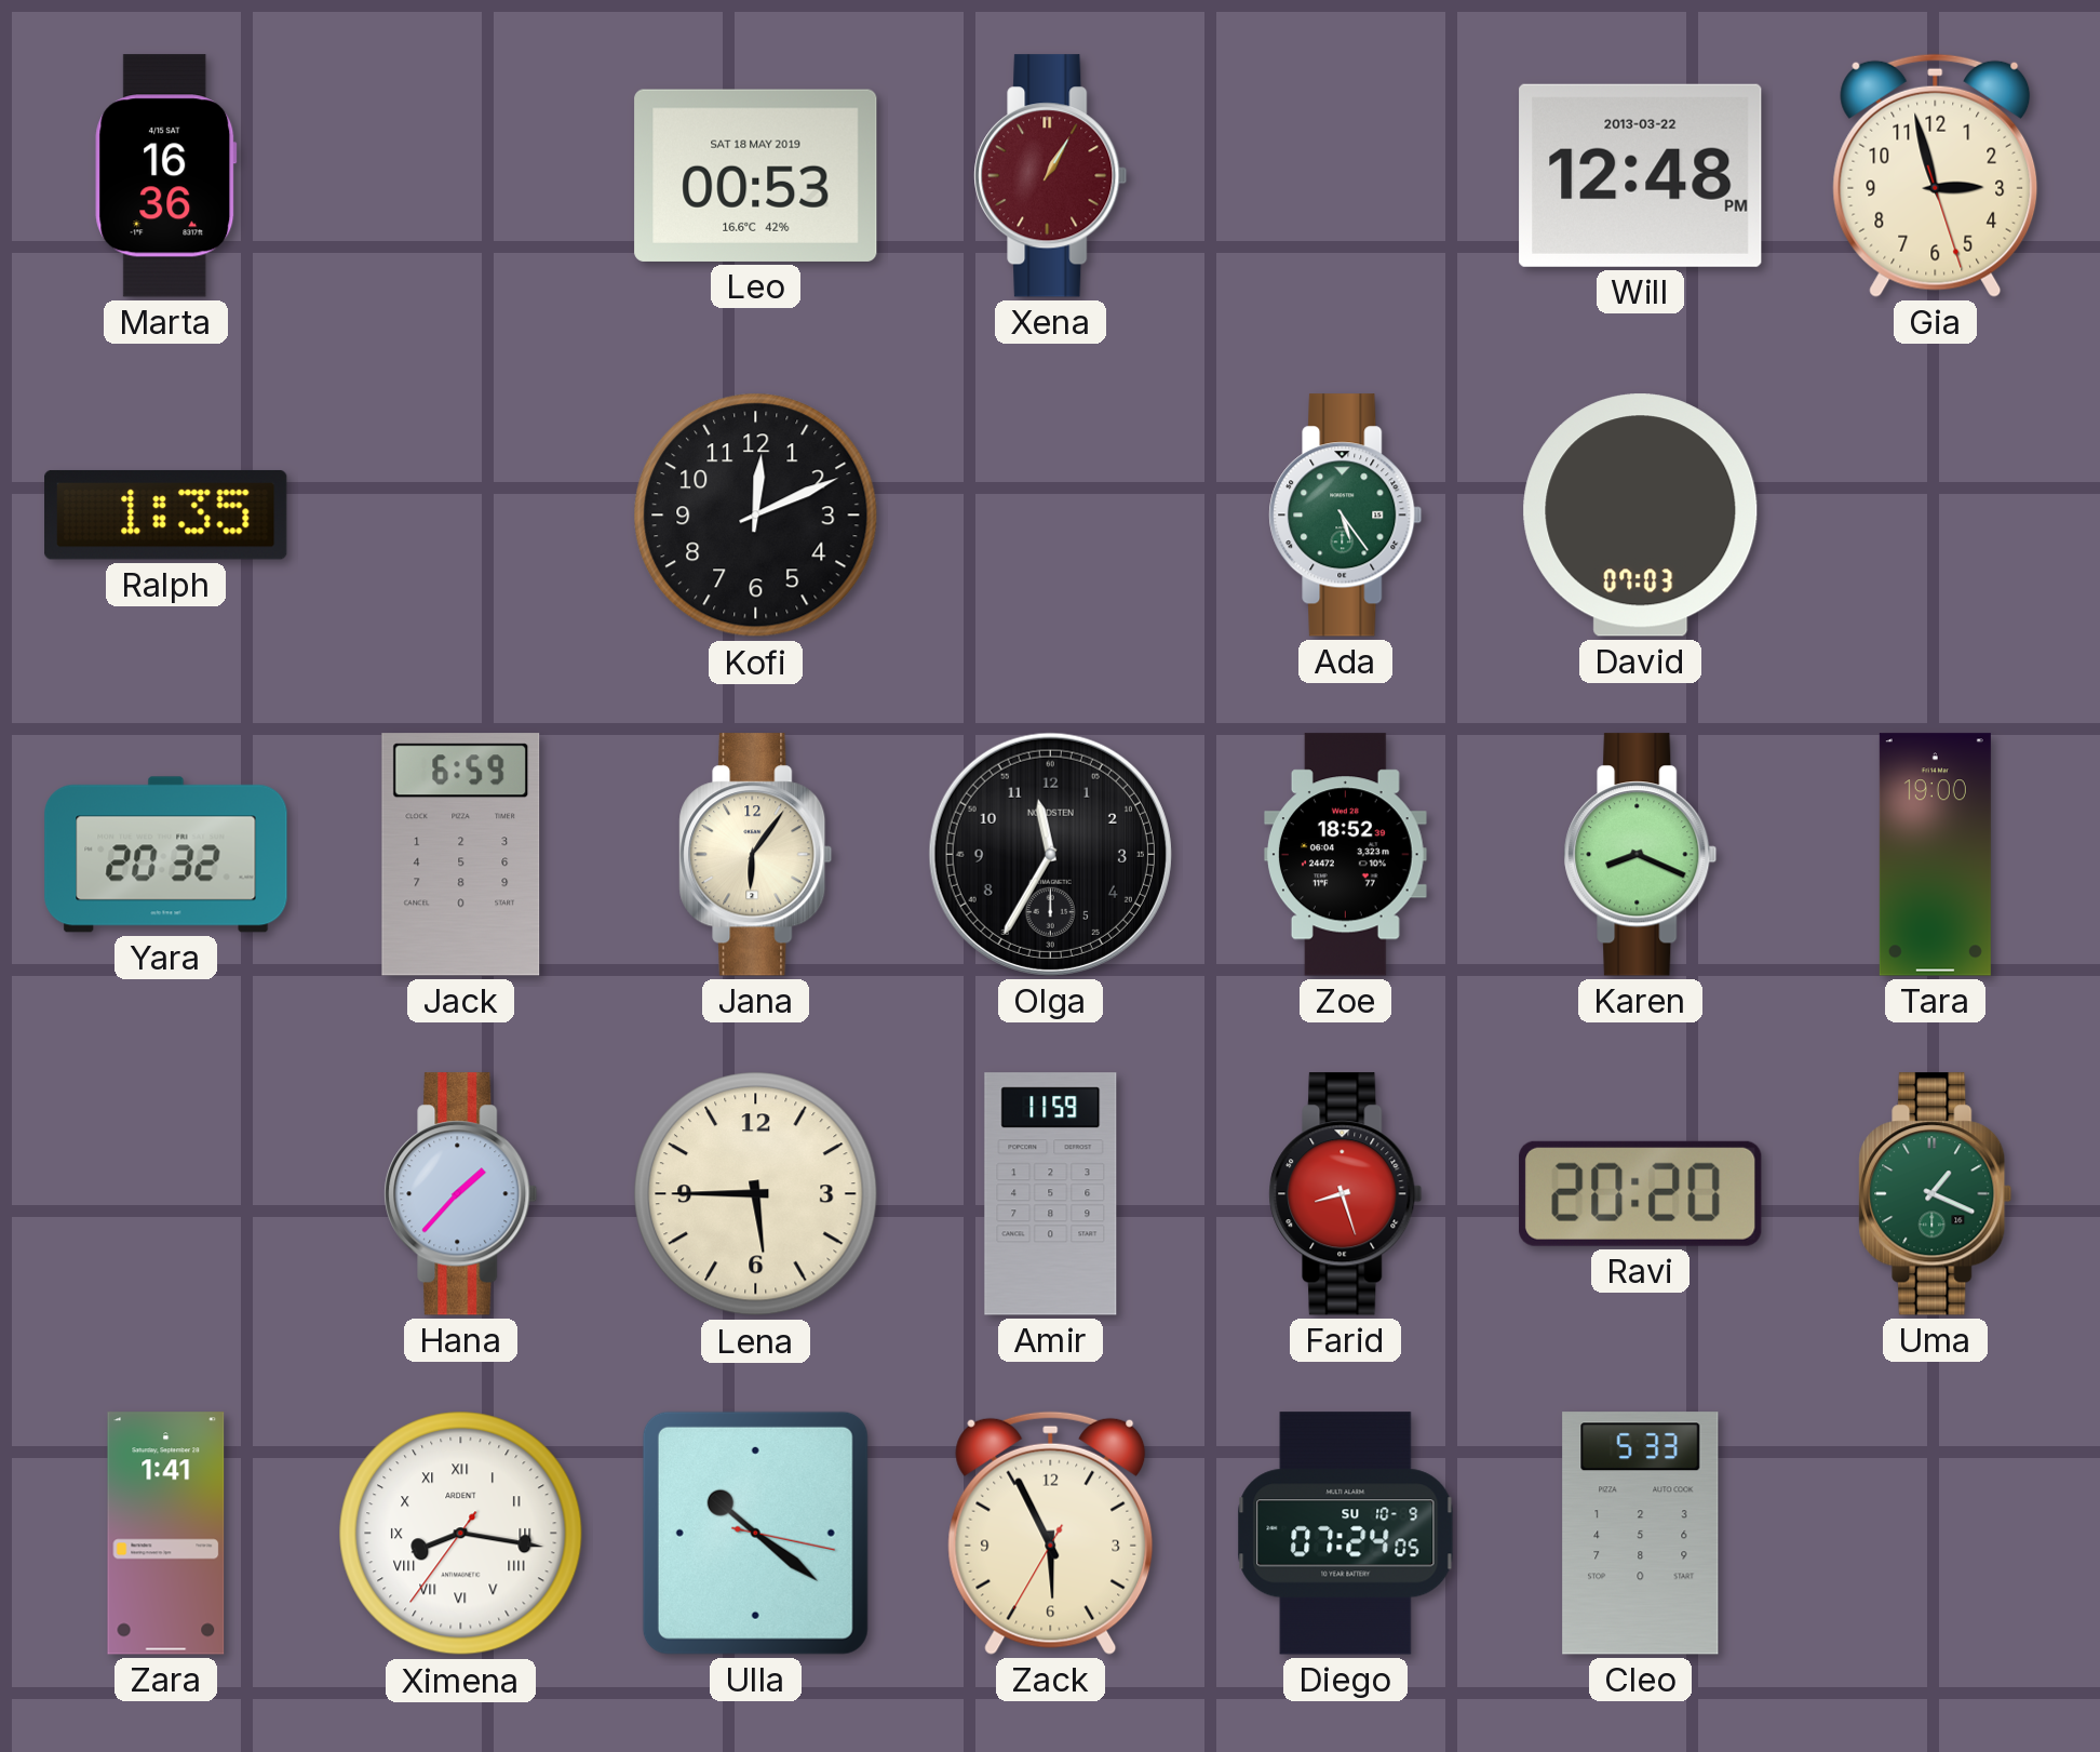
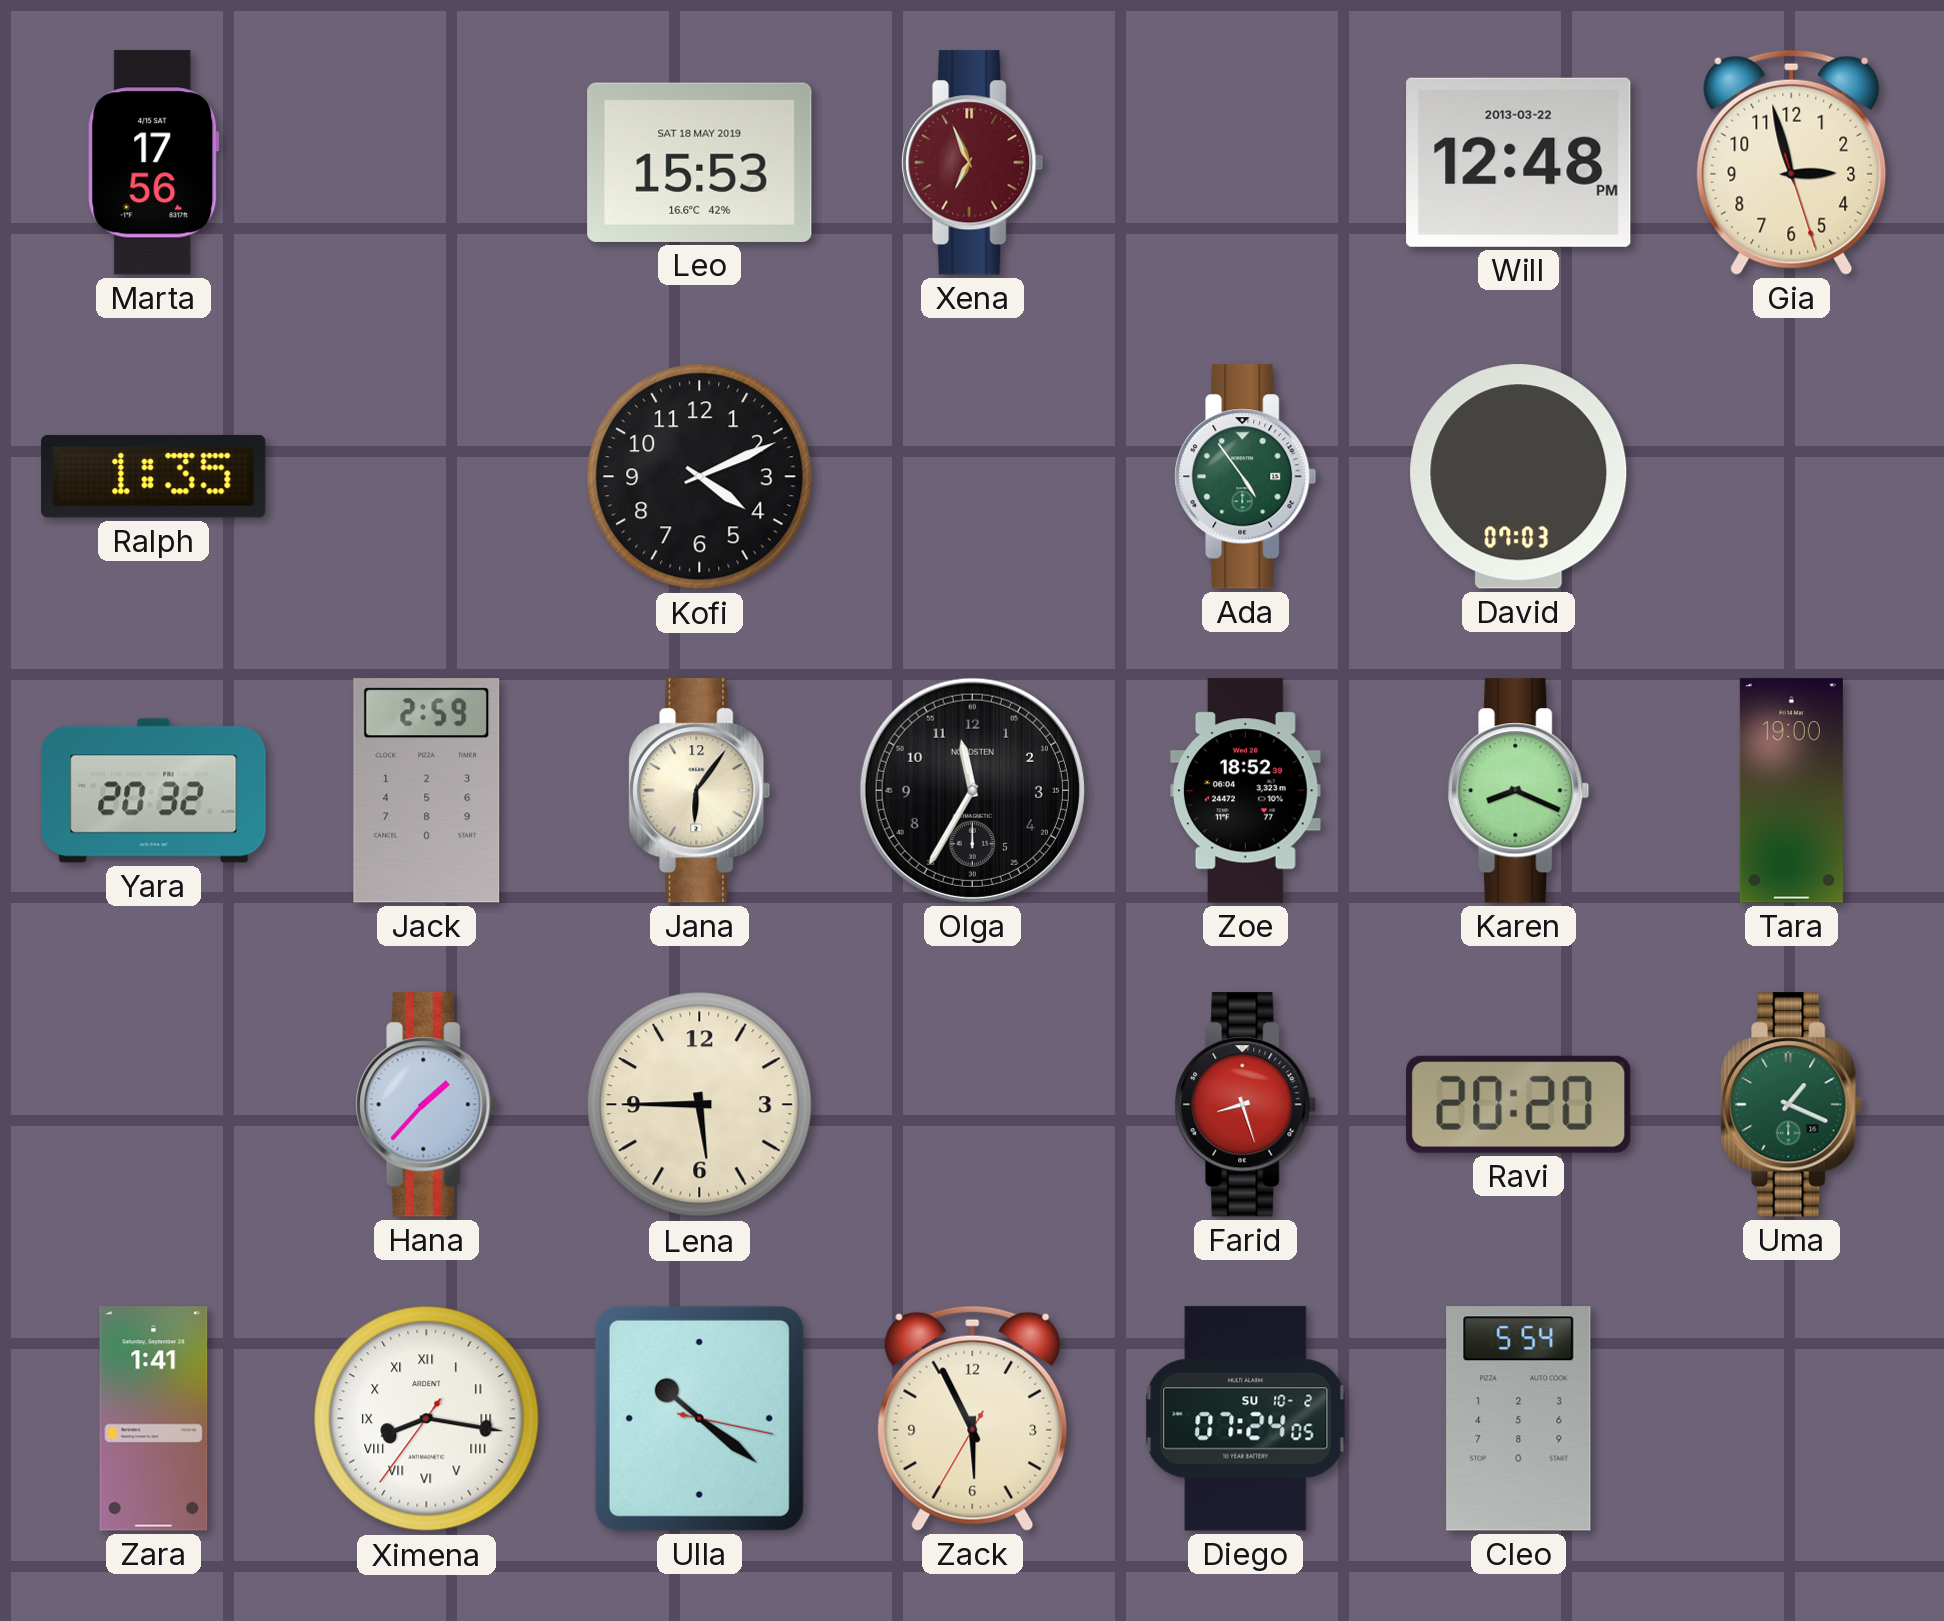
Marta: 16:36 -> 17:56
Leo: 00:53 -> 15:53
Xena: 1:05 -> 6:56
Kofi: 12:11 -> 4:11
Ada: 5:24 -> 4:54
Jack: 6:59 -> 2:59
Amir: 11:59 -> none
Diego date: SU 10-9 -> SU 10-2
Cleo: 5:33 -> 5:54
